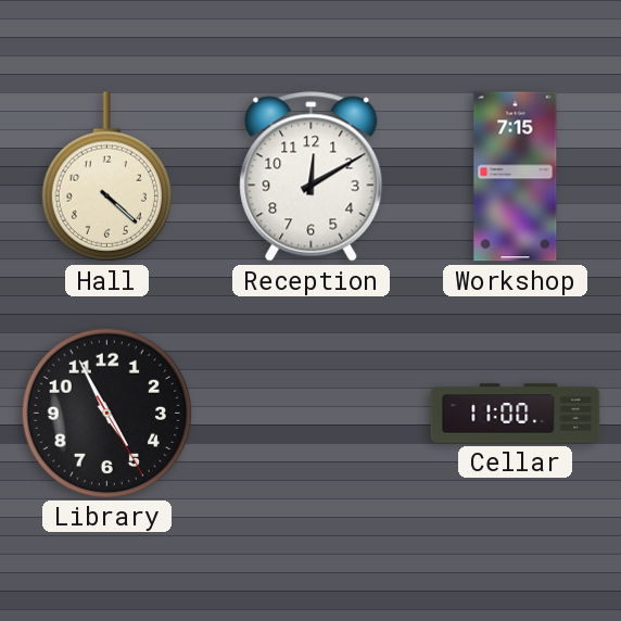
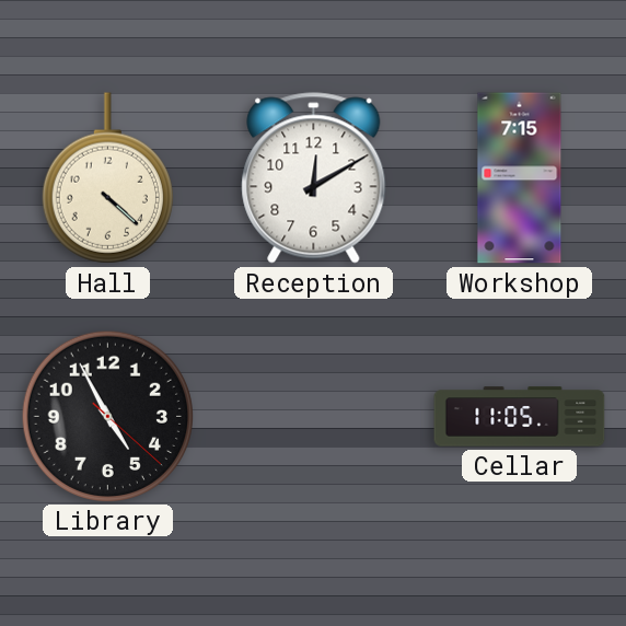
Library: 4:55:25 -> 4:55:22
Cellar: 11:00 -> 11:05
